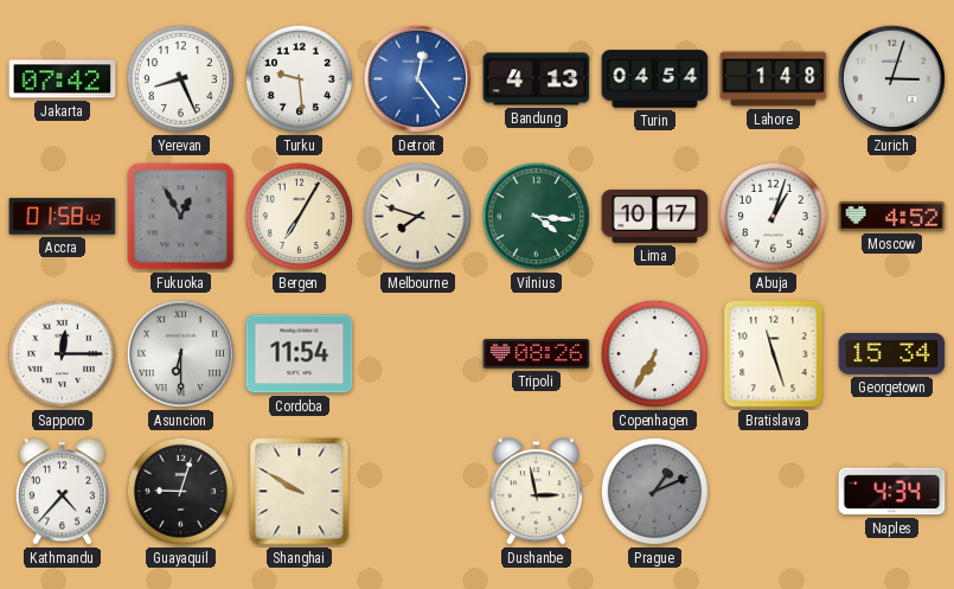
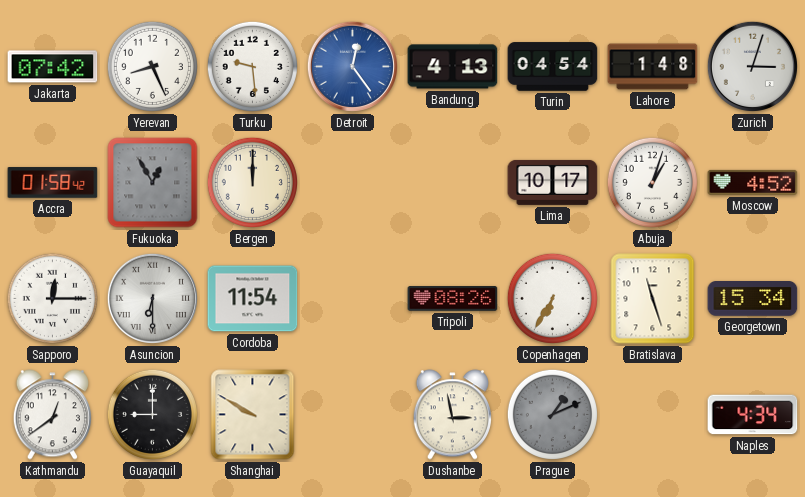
Bergen: 7:05 -> 12:00
Melbourne: 7:48 -> none
Vilnius: 4:16 -> none
Kathmandu: 4:37 -> 12:39
Guayaquil: 9:03 -> 9:00
